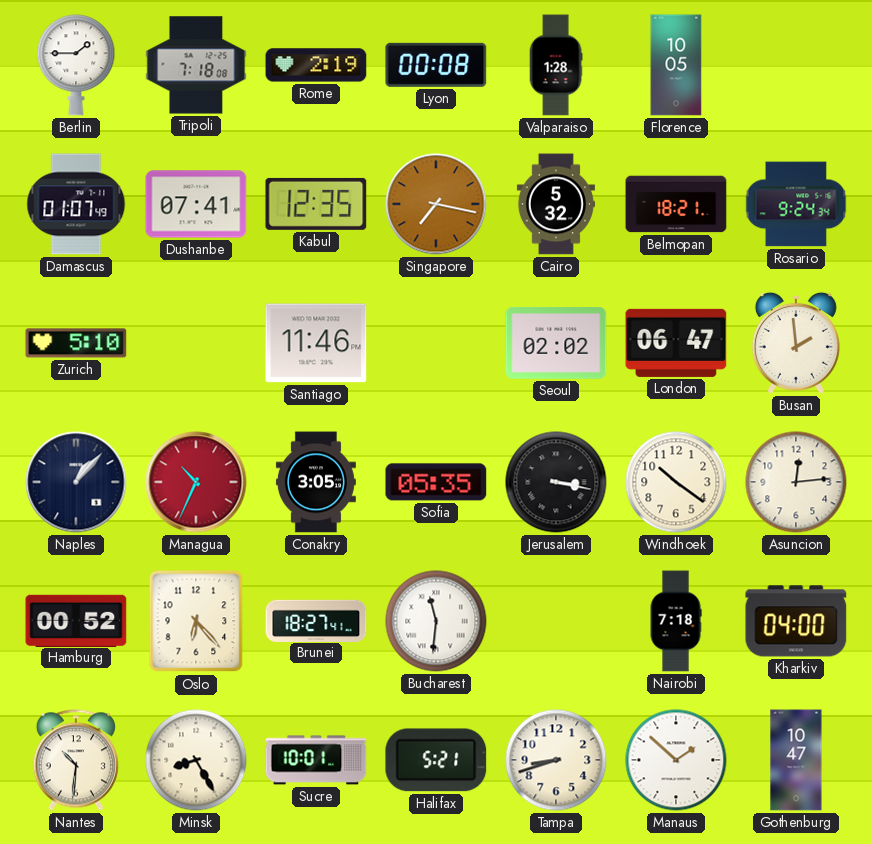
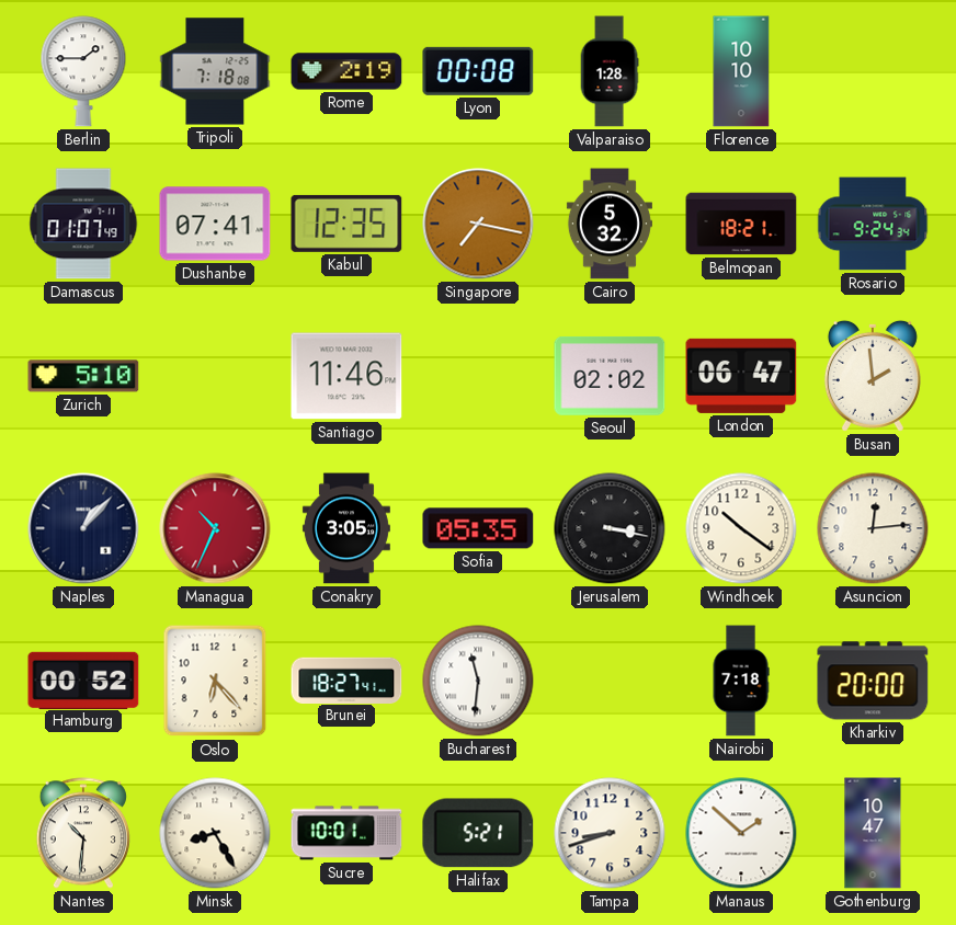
Florence: 10:05 -> 10:10
Kharkiv: 04:00 -> 20:00
